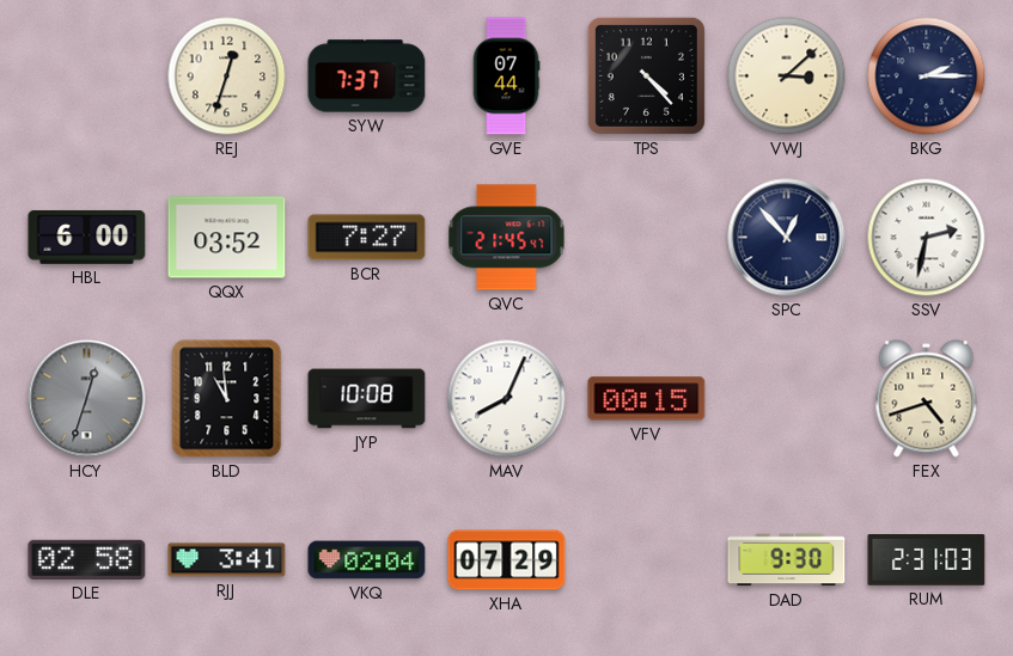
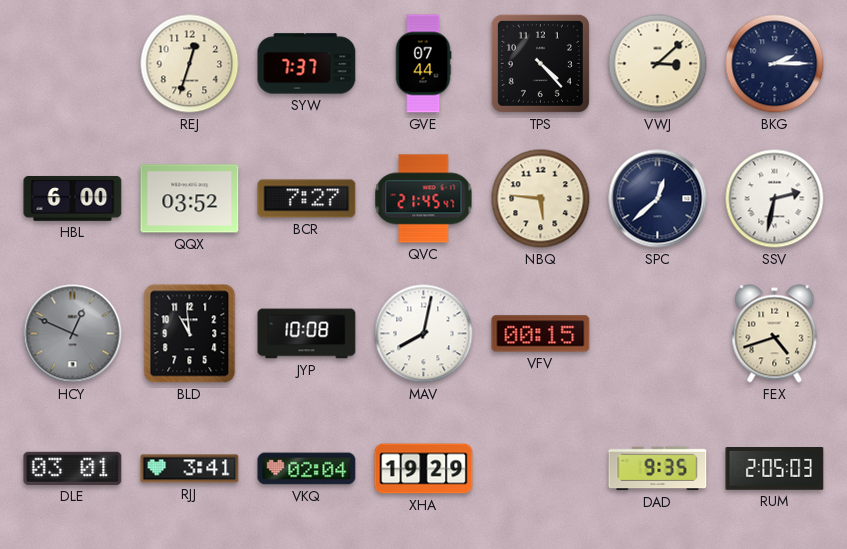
NBQ: none -> 5:46
SPC: 12:53 -> 12:38
HCY: 12:33 -> 12:49
MAV: 8:04 -> 8:02
DLE: 02:58 -> 03:01
XHA: 07:29 -> 19:29
DAD: 9:30 -> 9:35
RUM: 2:31 -> 2:05
